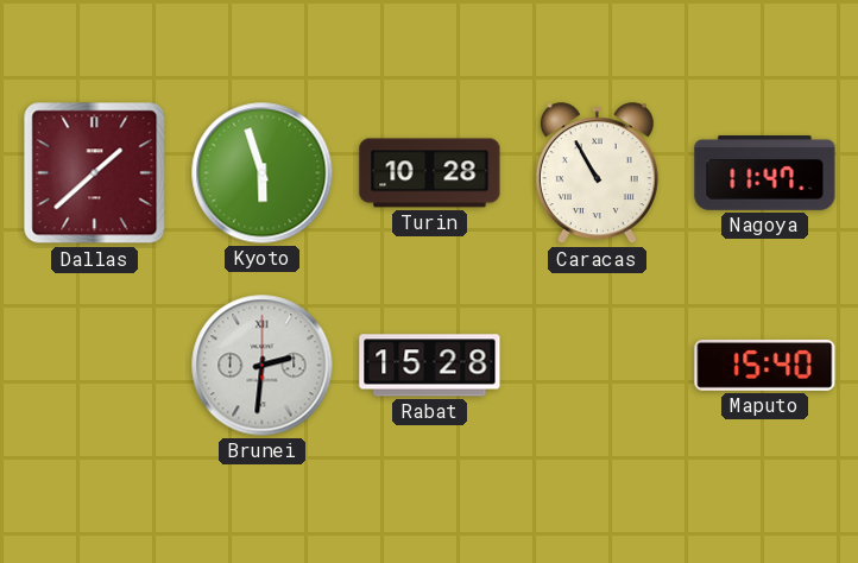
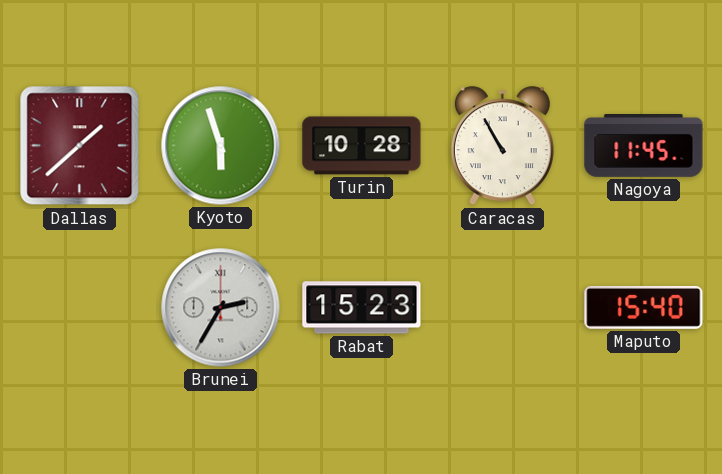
Nagoya: 11:47 -> 11:45
Brunei: 2:31 -> 2:35
Rabat: 15:28 -> 15:23
